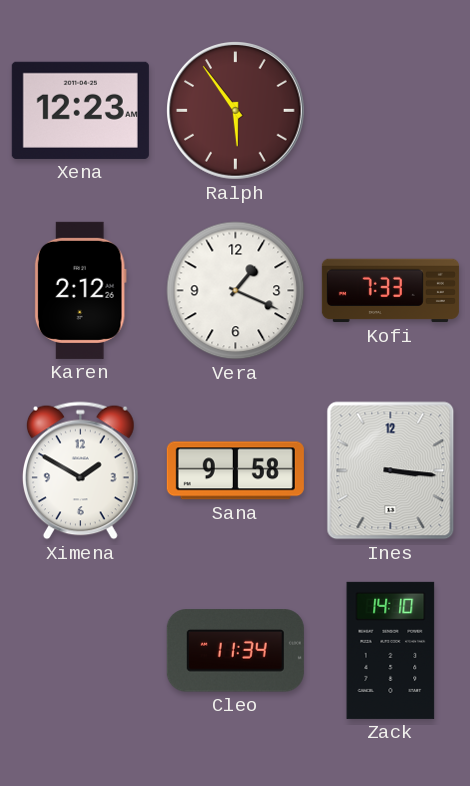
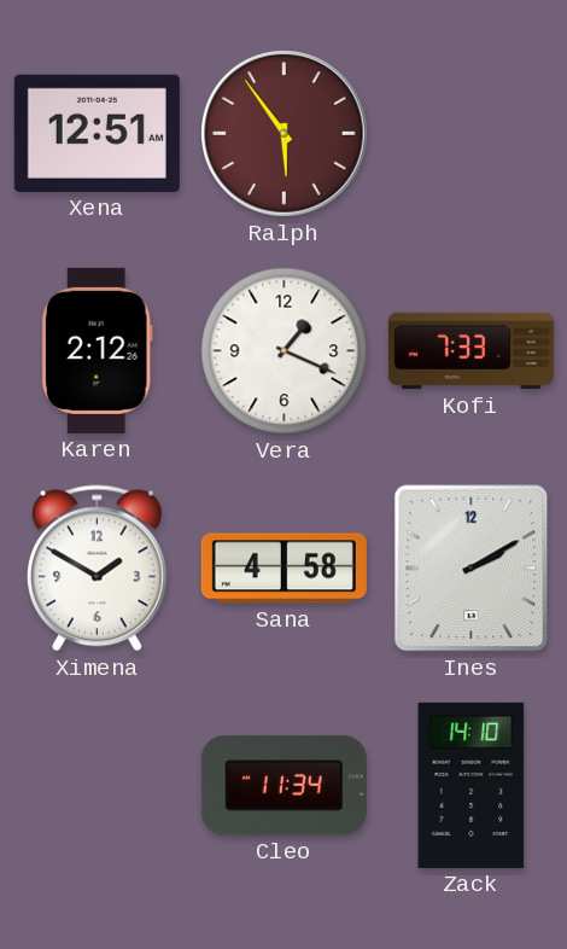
Xena: 12:23 -> 12:51
Sana: 9:58 -> 4:58
Ines: 3:16 -> 2:10
